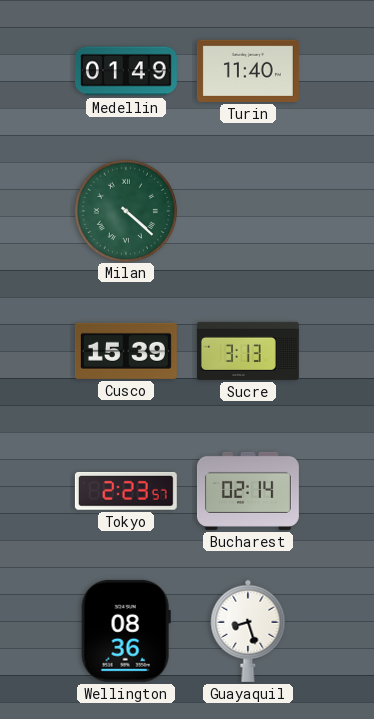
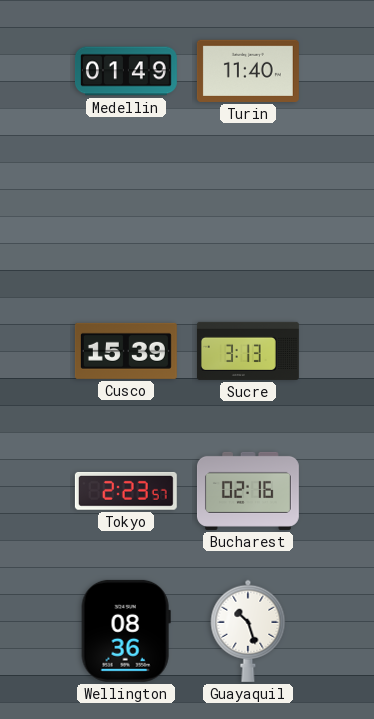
Milan: 4:22 -> none
Bucharest: 02:14 -> 02:16
Guayaquil: 8:27 -> 10:27
